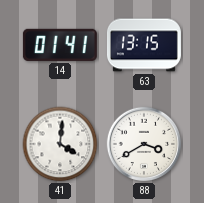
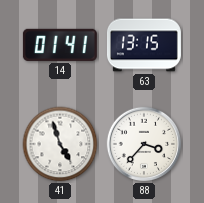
41: 4:01 -> 4:57
88: 3:40 -> 3:37
